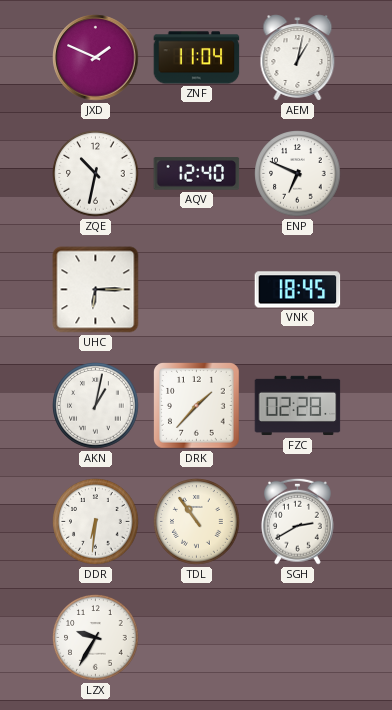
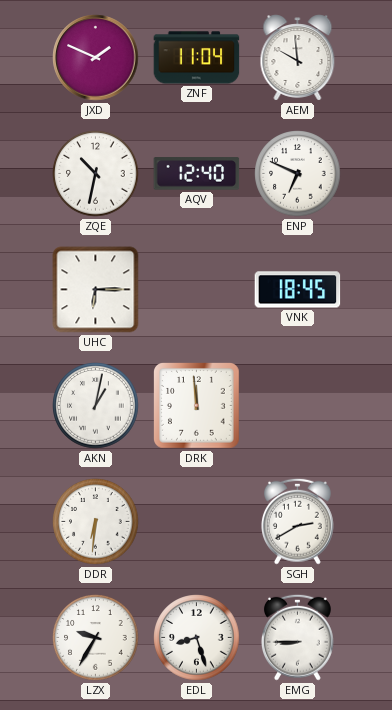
AEM: 1:02 -> 9:59
DRK: 1:37 -> 11:59
FZC: 02:28 -> none
TDL: 10:54 -> none
EDL: none -> 8:27
EMG: none -> 8:45
